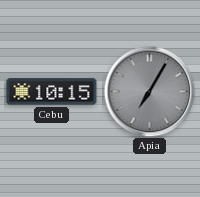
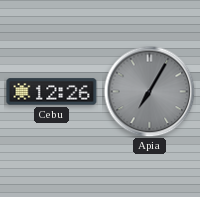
Cebu: 10:15 -> 12:26
